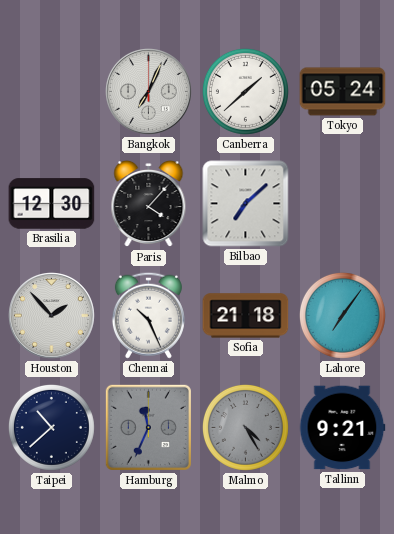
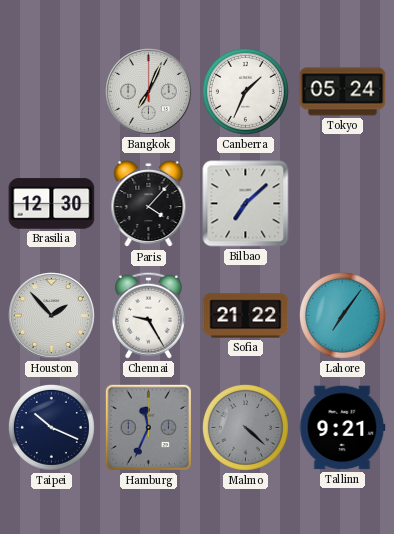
Canberra: 1:38 -> 1:34
Chennai: 10:26 -> 9:25
Sofia: 21:18 -> 21:22
Taipei: 10:38 -> 10:19
Malmo: 4:25 -> 4:22
